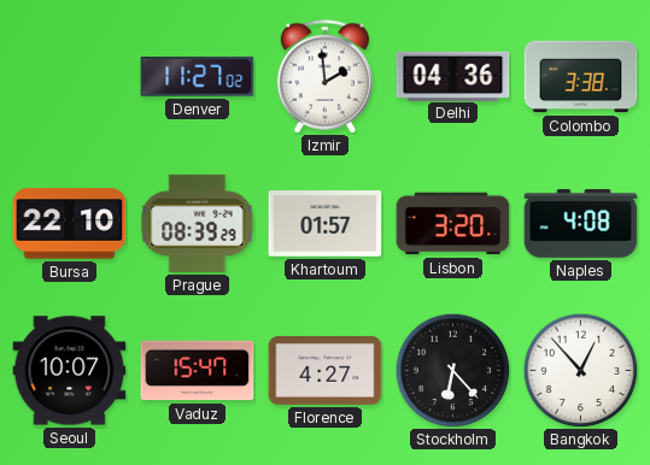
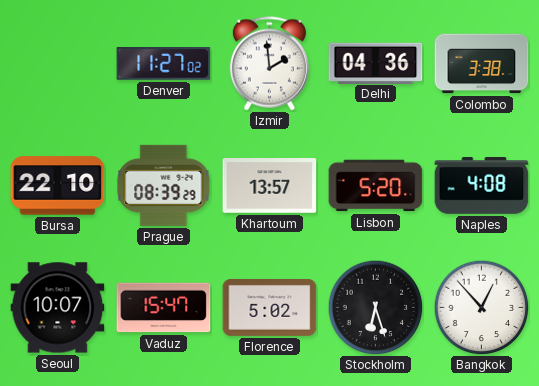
Khartoum: 01:57 -> 13:57
Lisbon: 3:20 -> 5:20
Florence: 4:27 -> 5:02
Stockholm: 6:23 -> 6:27
